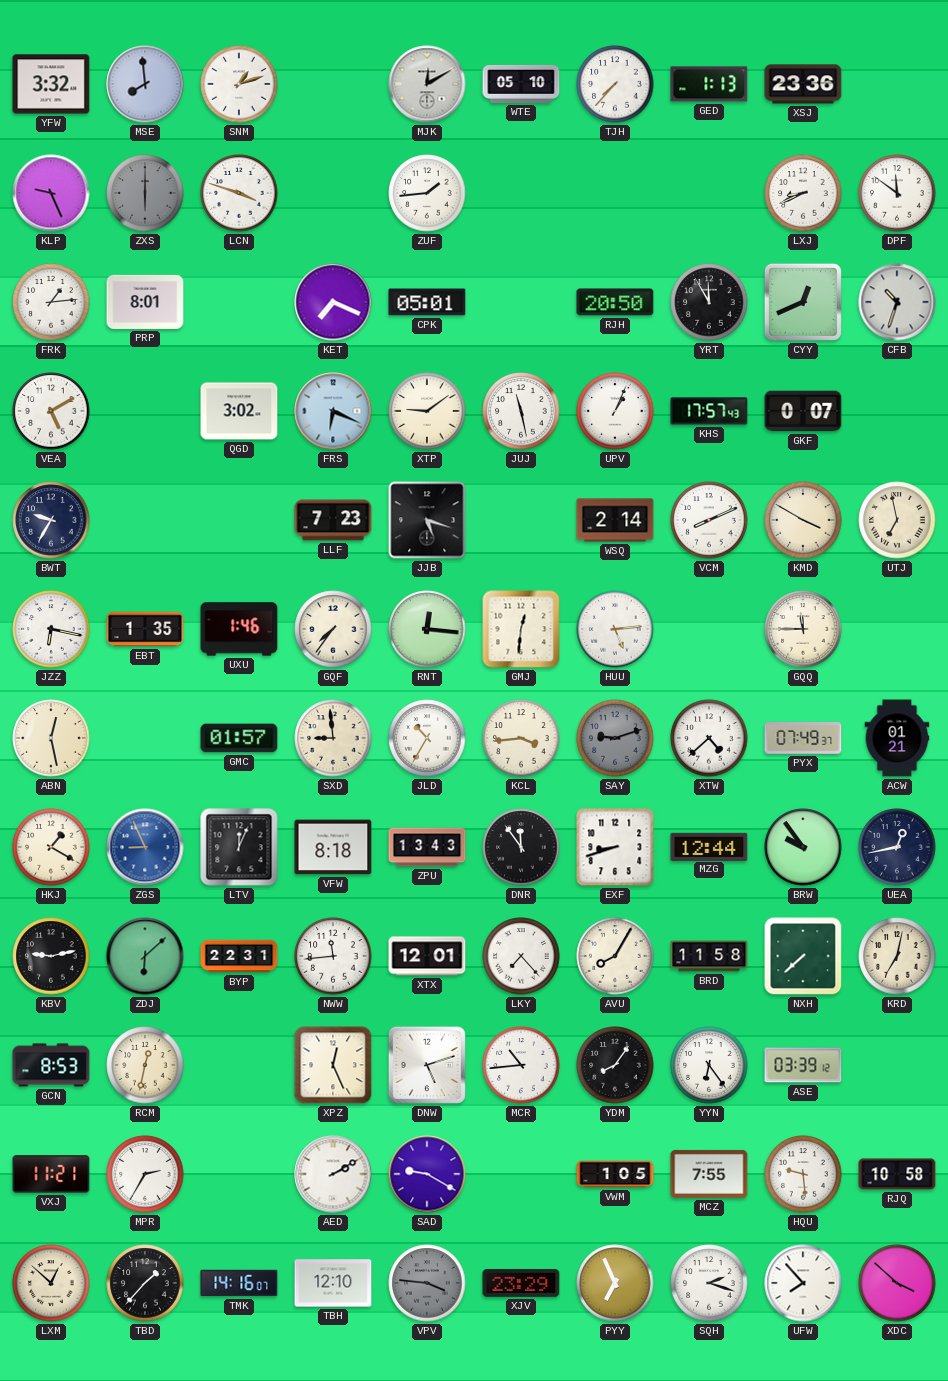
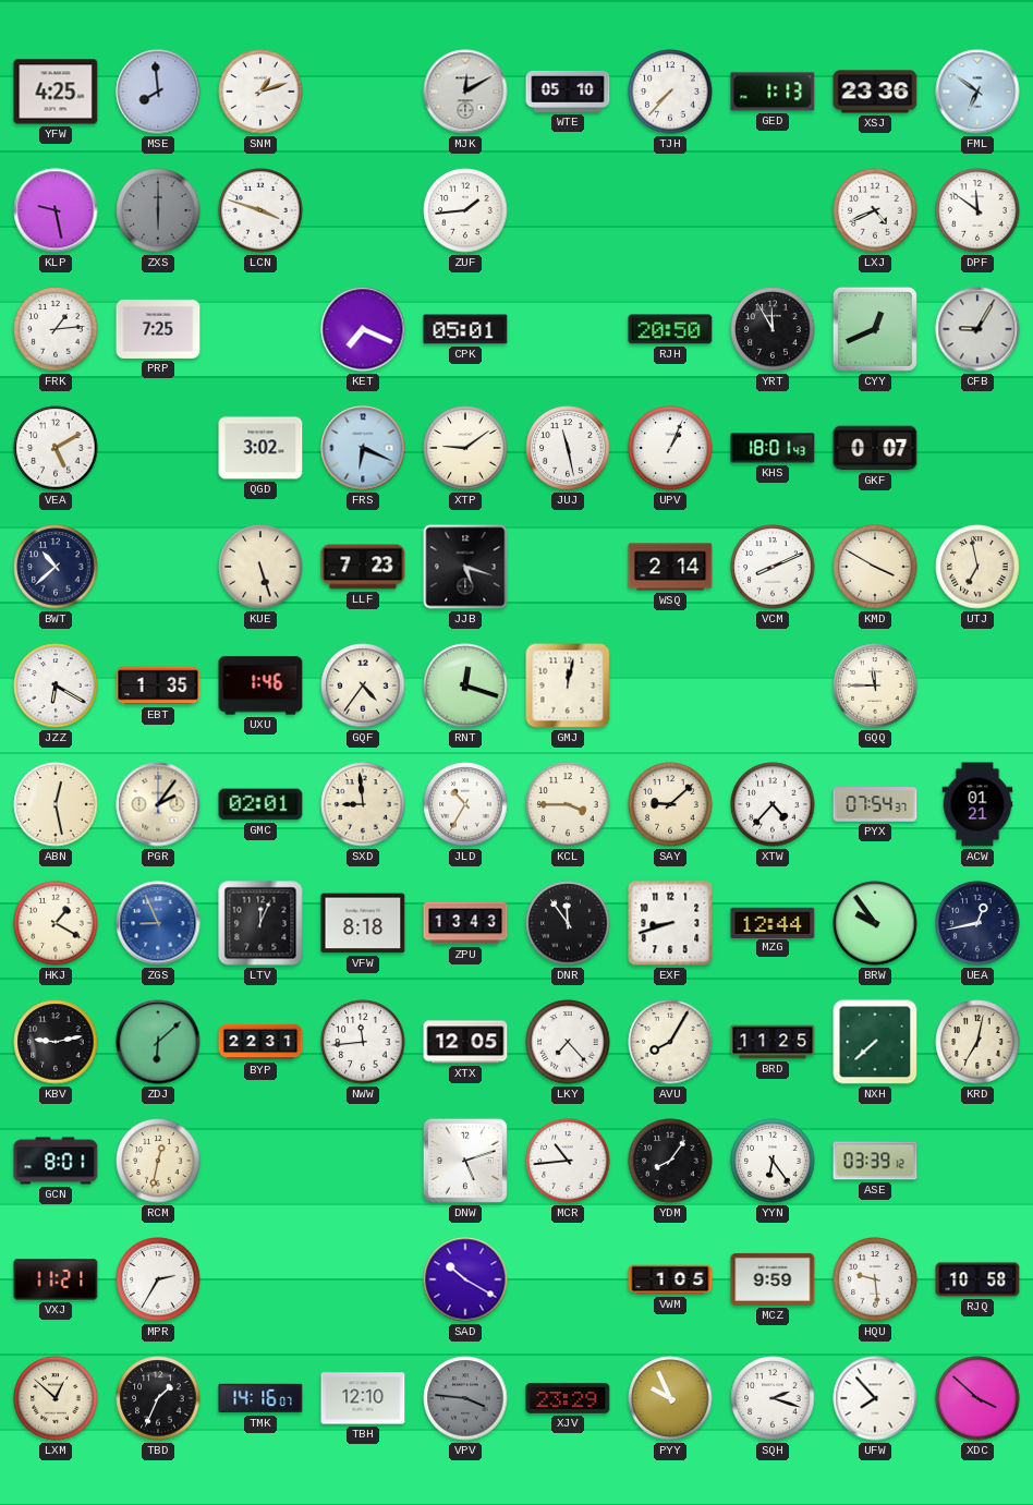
YFW: 3:32 -> 4:25
FML: none -> 6:51
KLP: 9:26 -> 9:28
LXJ: 8:41 -> 4:41
PRP: 8:01 -> 7:25
CFB: 10:33 -> 9:05
KHS: 17:57 -> 18:01
BWT: 9:35 -> 10:38
KUE: none -> 5:27
JZZ: 6:17 -> 6:20
GQF: 7:36 -> 4:36
RNT: 12:16 -> 12:18
GMJ: 12:31 -> 12:02
HUU: 5:14 -> none
PGR: none -> 2:06
GMC: 01:57 -> 02:01
KCL: 3:44 -> 3:45
SAY: 9:12 -> 9:08
SAY dial: grey -> cream
XTW: 4:38 -> 4:37
PYX: 07:49 -> 07:54
XTX: 12:01 -> 12:05
BRD: 11:58 -> 11:25
GCN: 8:53 -> 8:01
XPZ: 12:26 -> none
AED: 2:10 -> none
SAD: 9:20 -> 10:20
MCZ: 7:55 -> 9:59
TBD: 1:37 -> 1:34
PYY: 6:56 -> 9:56
